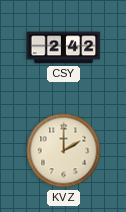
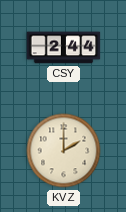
CSY: 2:42 -> 2:44
